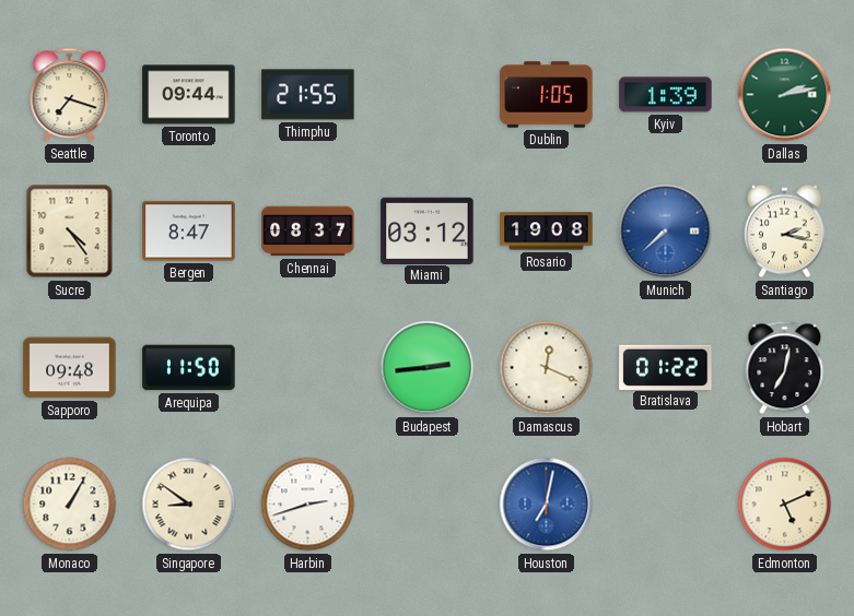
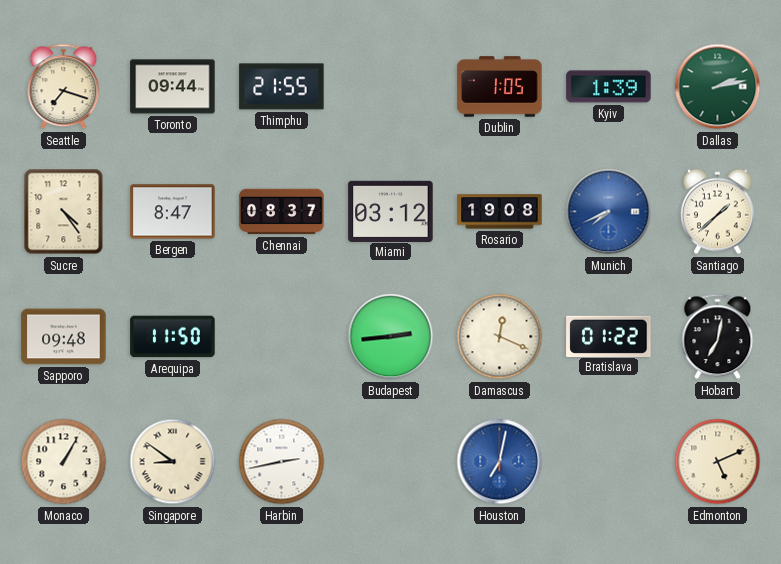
Munich: 7:38 -> 7:41
Santiago: 2:17 -> 1:38
Harbin: 2:42 -> 2:43
